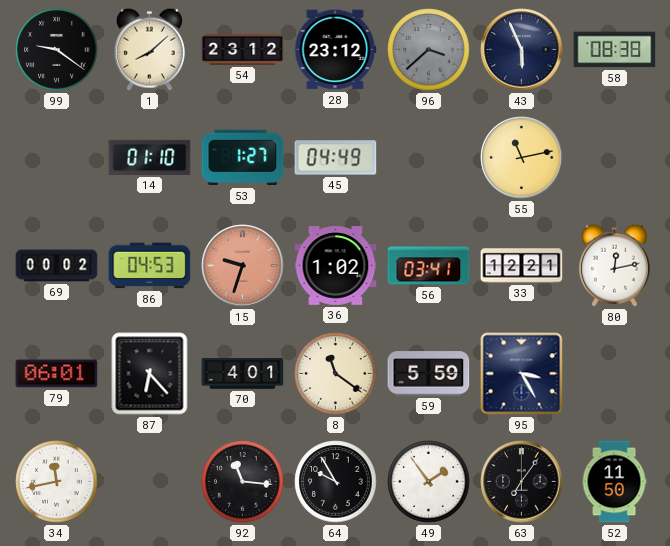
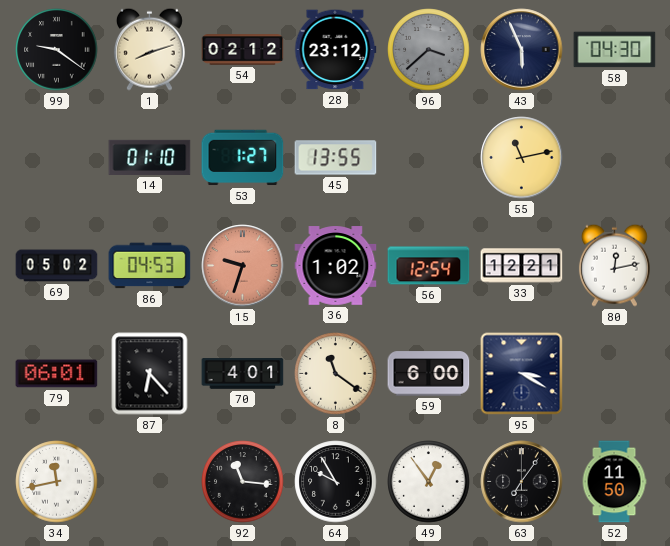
1: 8:08 -> 8:12
54: 23:12 -> 02:12
58: 08:38 -> 04:30
45: 04:49 -> 13:55
69: 00:02 -> 05:02
56: 03:41 -> 12:54
59: 5:59 -> 6:00
95: 3:25 -> 3:20
49: 1:54 -> 12:54
